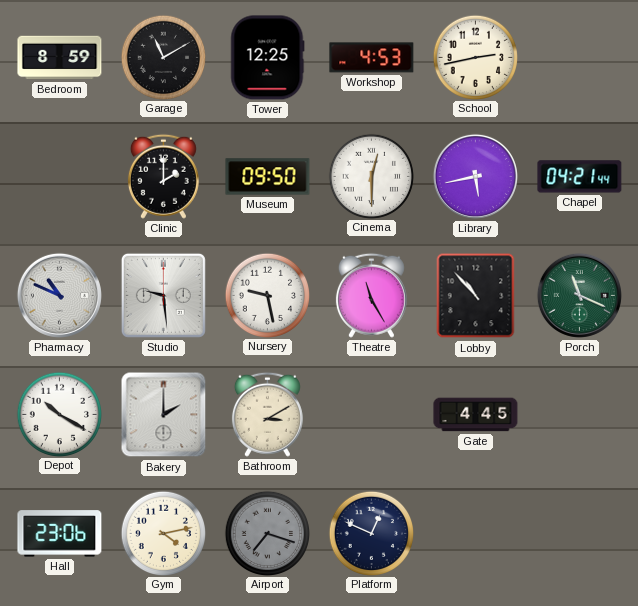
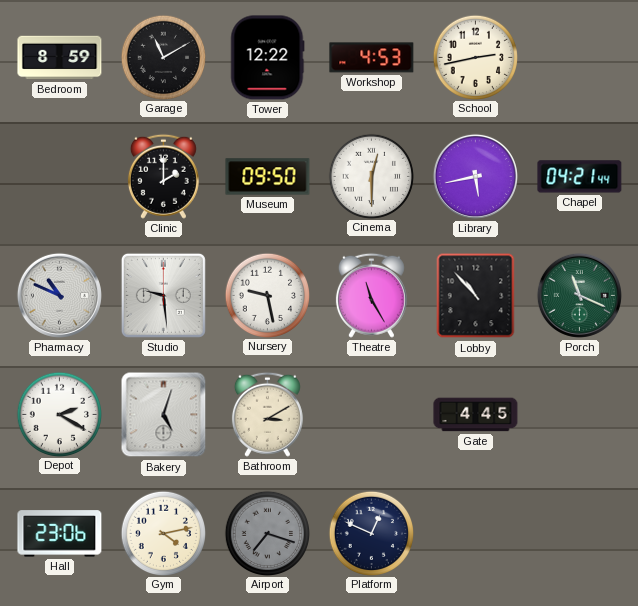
Tower: 12:25 -> 12:22
Depot: 10:20 -> 2:20
Bakery: 2:00 -> 5:03
